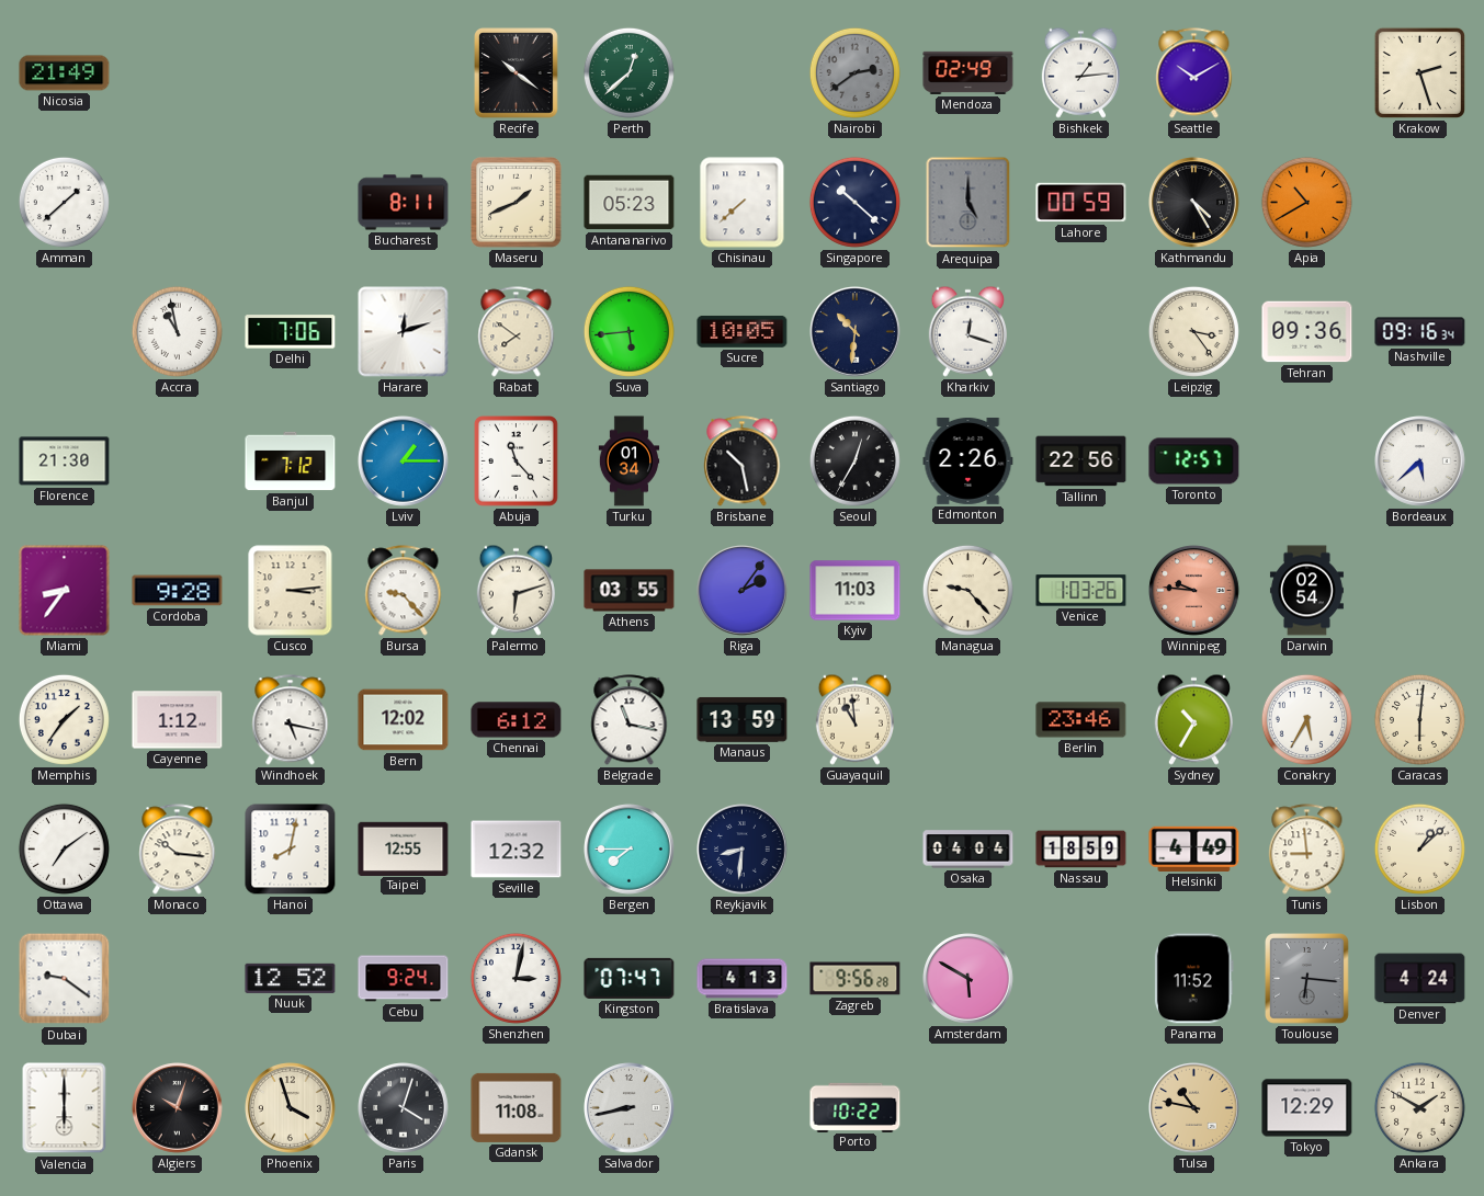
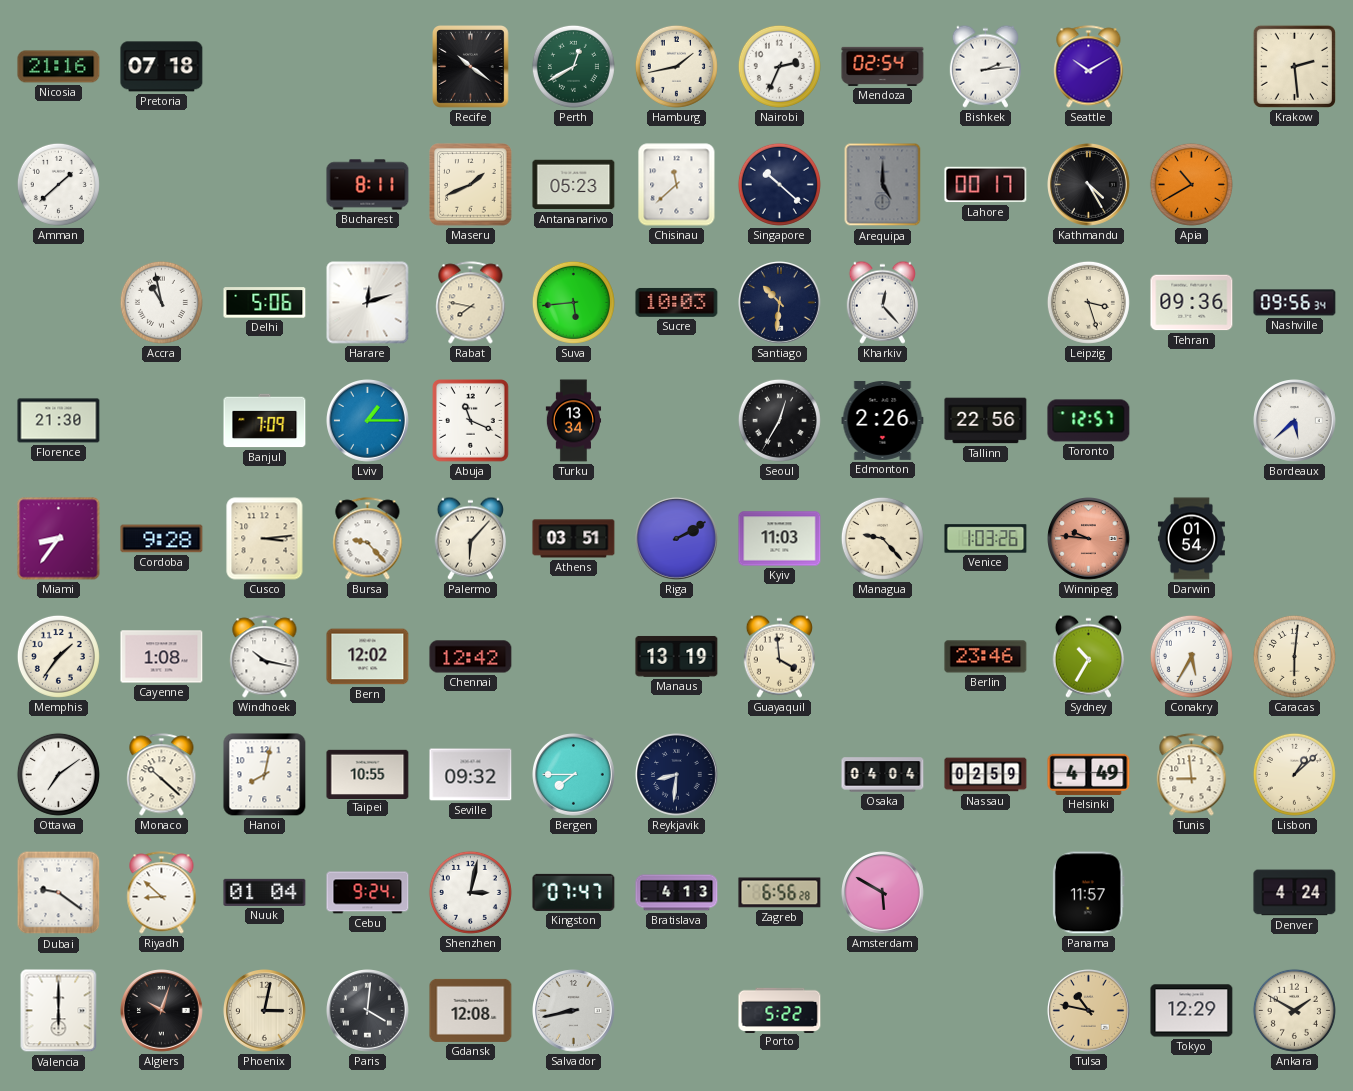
Nicosia: 21:49 -> 21:16
Pretoria: none -> 07:18
Perth: 12:38 -> 12:40
Hamburg: none -> 1:43
Nairobi: 2:39 -> 2:34
Nairobi dial: grey -> white
Mendoza: 02:49 -> 02:54
Bishkek: 1:14 -> 2:14
Krakow: 2:27 -> 2:29
Chisinau: 7:38 -> 11:38
Lahore: 00:59 -> 00:17
Delhi: 7:06 -> 5:06
Rabat: 7:51 -> 7:47
Sucre: 10:05 -> 10:03
Kharkiv: 12:18 -> 12:23
Leipzig: 3:24 -> 3:27
Nashville: 09:16 -> 09:56
Banjul: 7:12 -> 7:09
Abuja: 11:23 -> 11:19
Turku: 01:34 -> 13:34
Brisbane: 10:28 -> none
Palermo: 6:12 -> 6:07
Athens: 03:55 -> 03:51
Riga: 2:06 -> 2:10
Darwin: 02:54 -> 01:54
Cayenne: 1:12 -> 1:08
Windhoek: 5:17 -> 10:17
Chennai: 6:12 -> 12:42
Belgrade: 11:17 -> none
Manaus: 13:59 -> 13:19
Guayaquil: 10:59 -> 3:59
Monaco: 10:16 -> 10:22
Taipei: 12:55 -> 10:55
Seville: 12:32 -> 09:32
Nassau: 18:59 -> 02:59
Riyadh: none -> 8:52
Nuuk: 12:52 -> 01:04
Zagreb: 9:56 -> 6:56
Panama: 11:52 -> 11:57
Toulouse: 6:16 -> none
Phoenix: 3:57 -> 3:02
Paris: 4:03 -> 4:01
Gdansk: 11:08 -> 12:08
Porto: 10:22 -> 5:22
